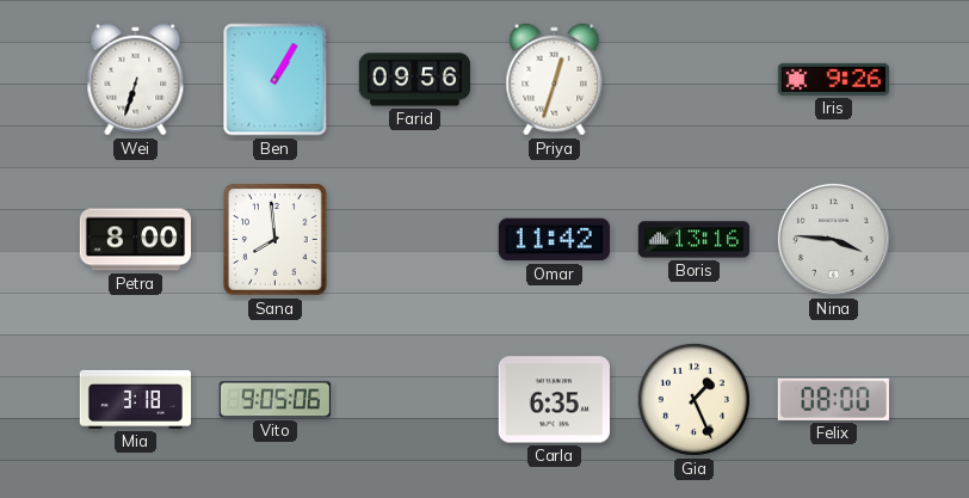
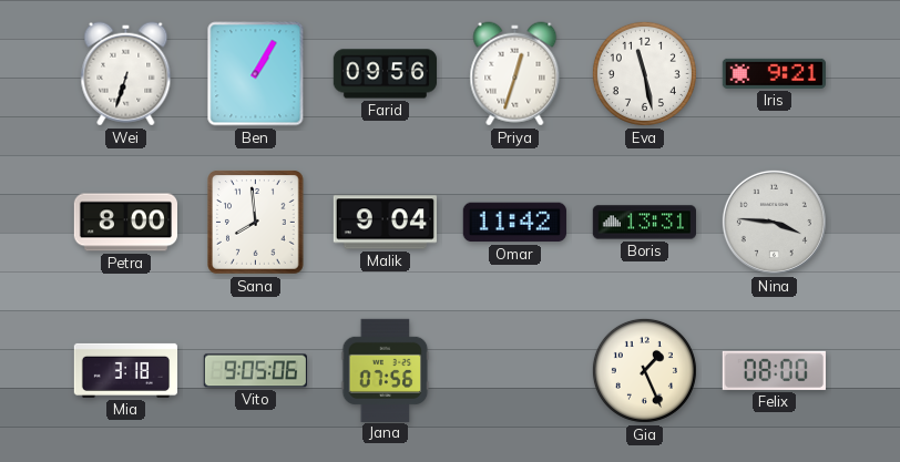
Eva: none -> 11:28
Iris: 9:26 -> 9:21
Malik: none -> 9:04
Boris: 13:16 -> 13:31
Jana: none -> 07:56
Carla: 6:35 -> none
